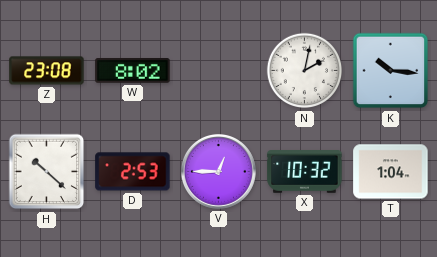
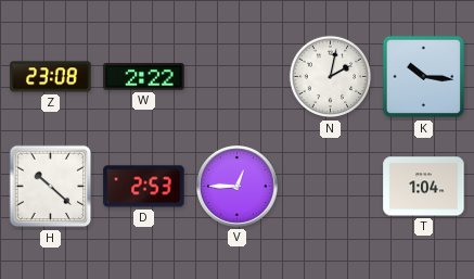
W: 8:02 -> 2:22
X: 10:32 -> none
